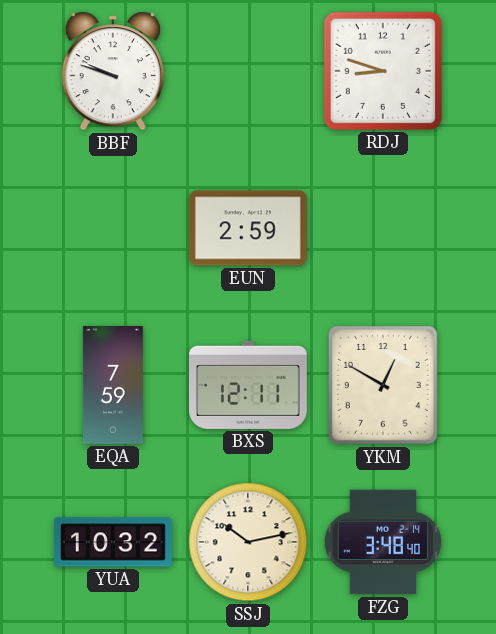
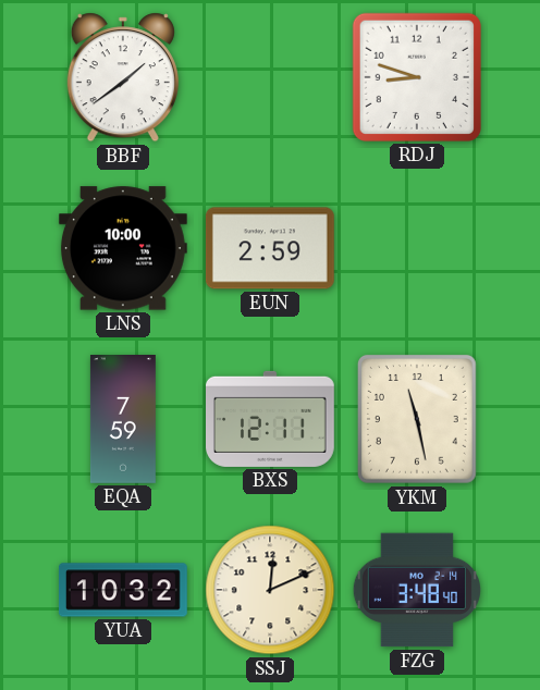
BBF: 9:48 -> 1:39
LNS: none -> 10:00
YKM: 12:50 -> 11:28
SSJ: 10:13 -> 12:11
